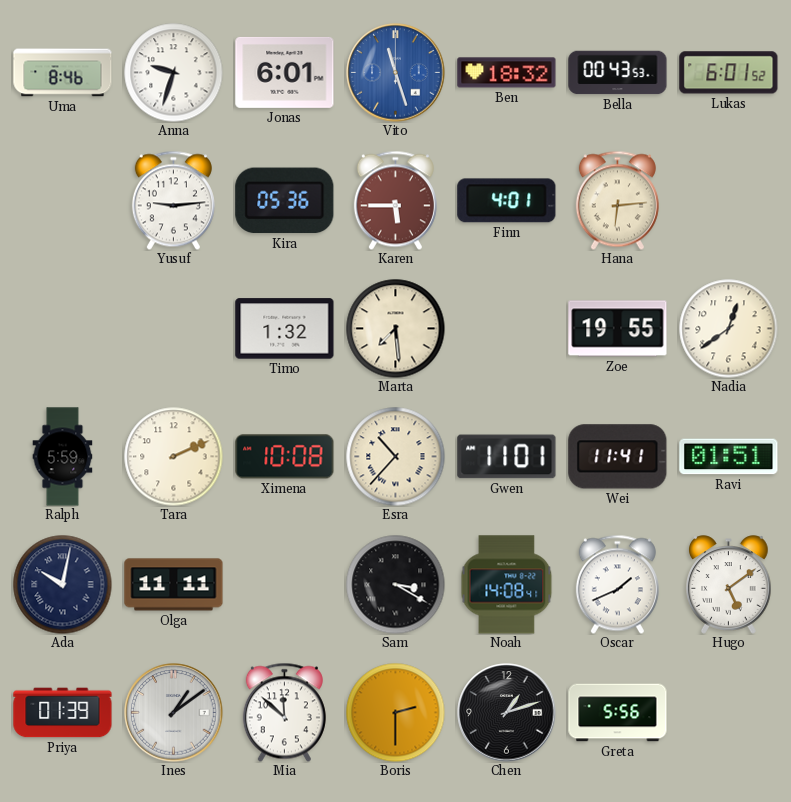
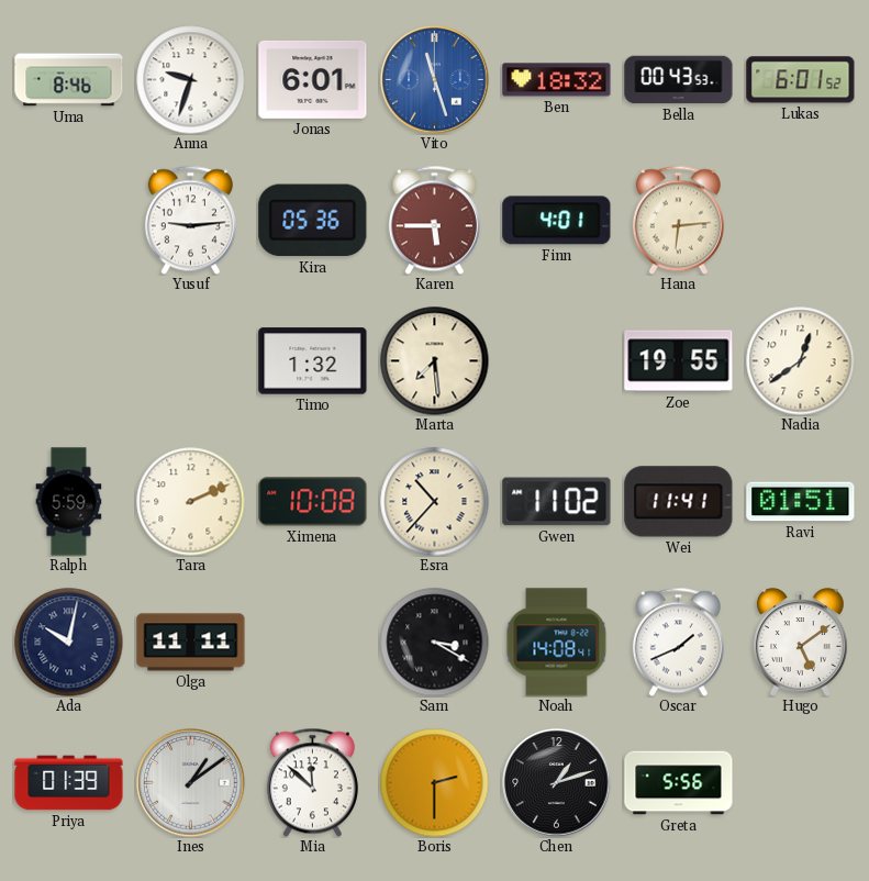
Gwen: 11:01 -> 11:02
